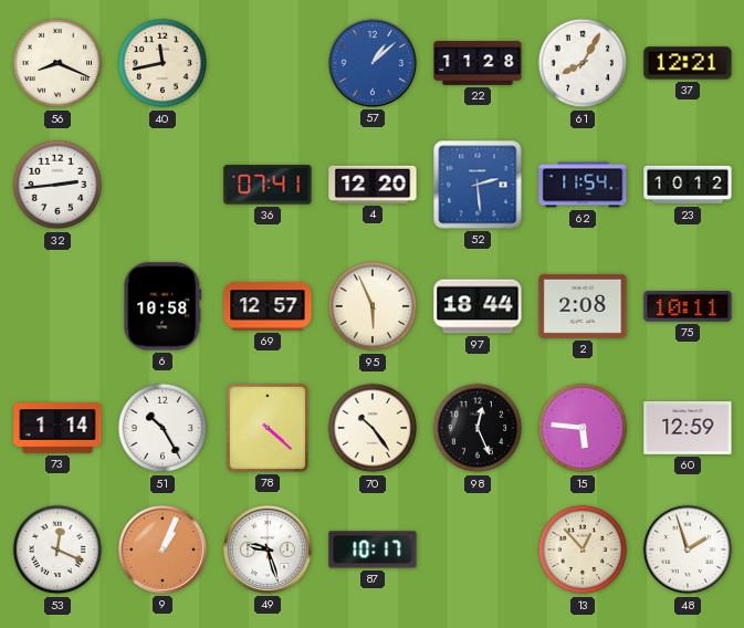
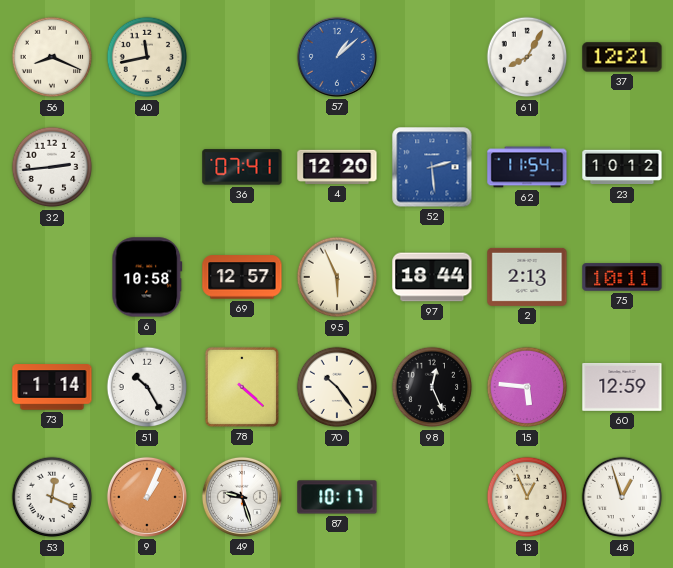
22: 11:28 -> none
2: 2:08 -> 2:13
13: 12:53 -> 12:56
48: 1:57 -> 12:57
